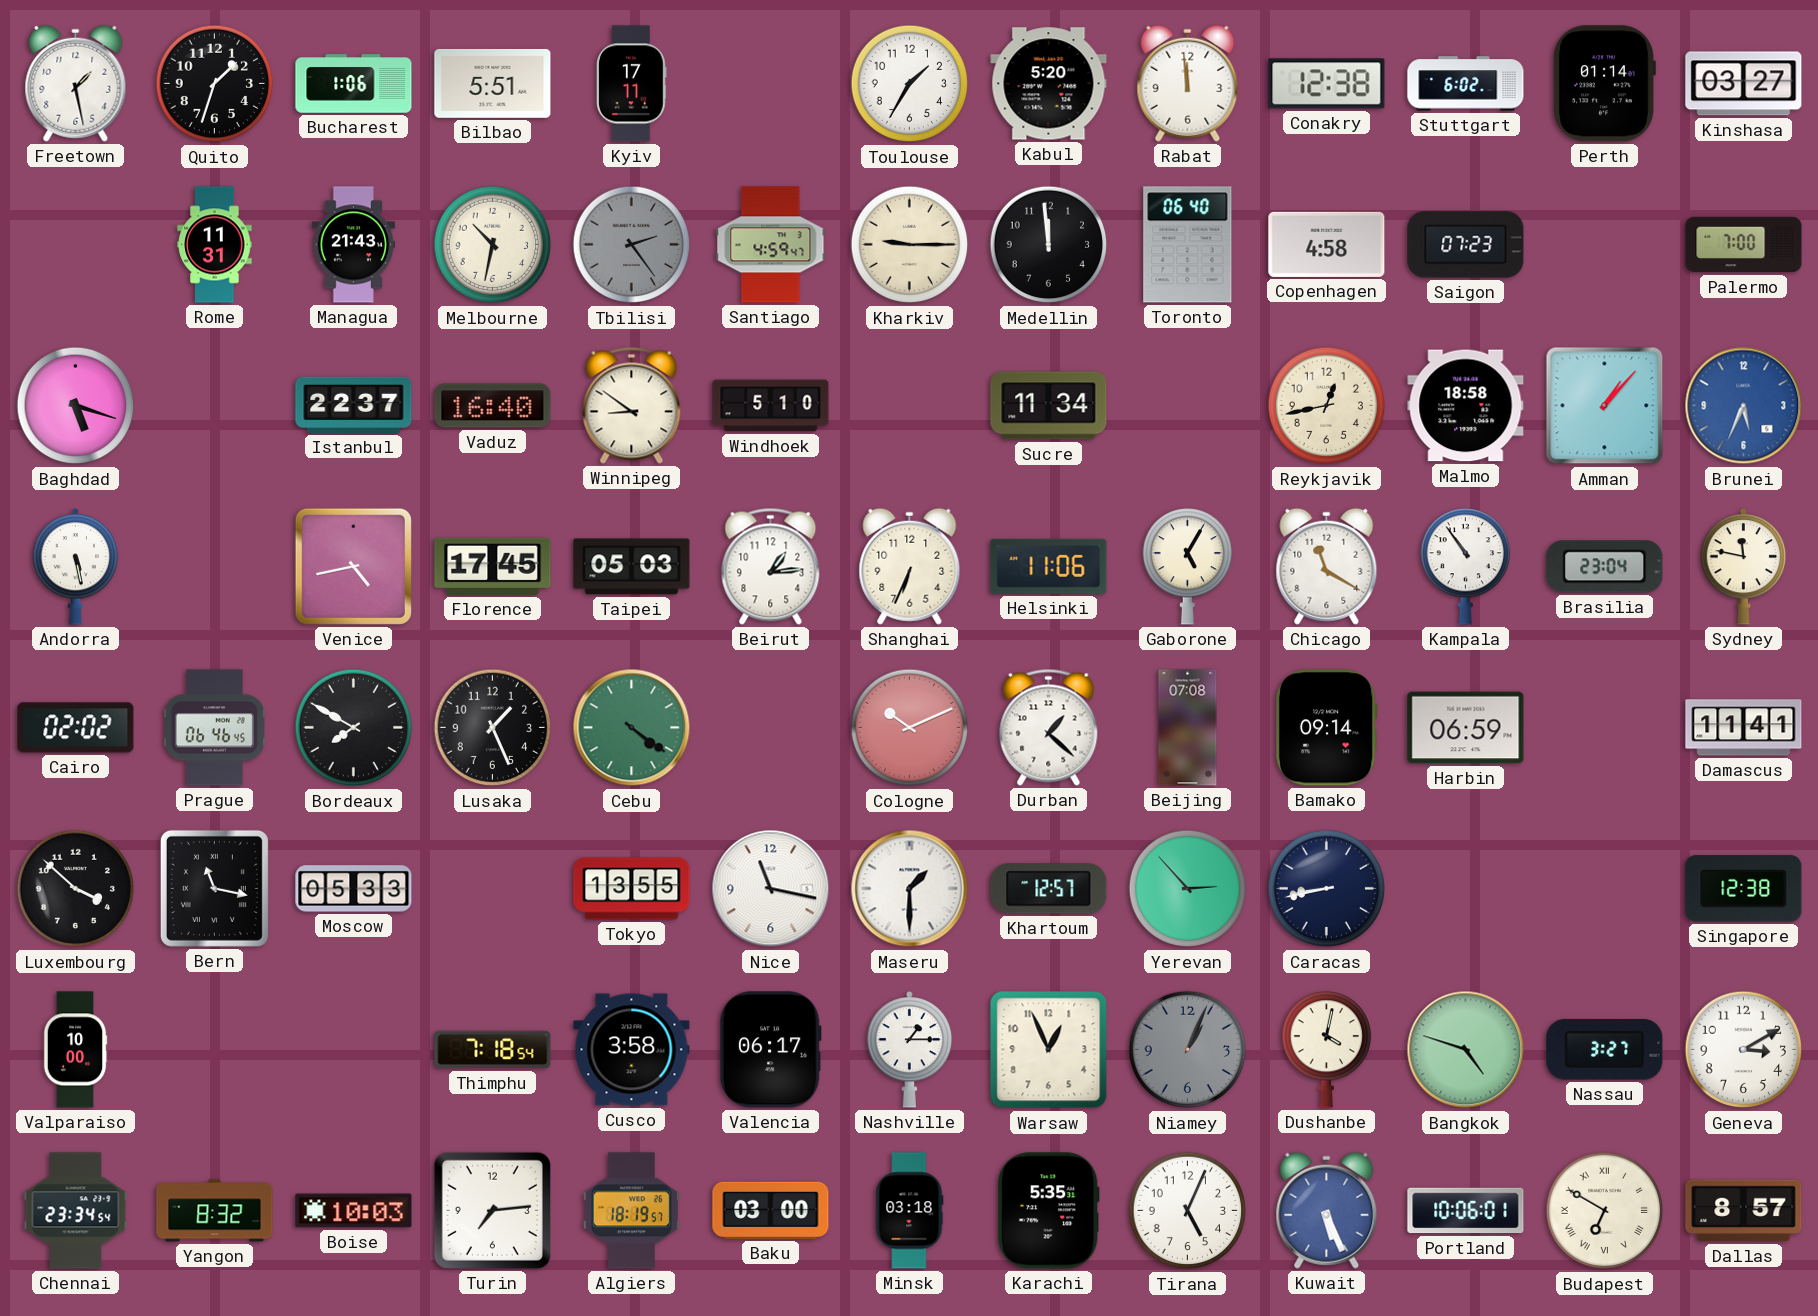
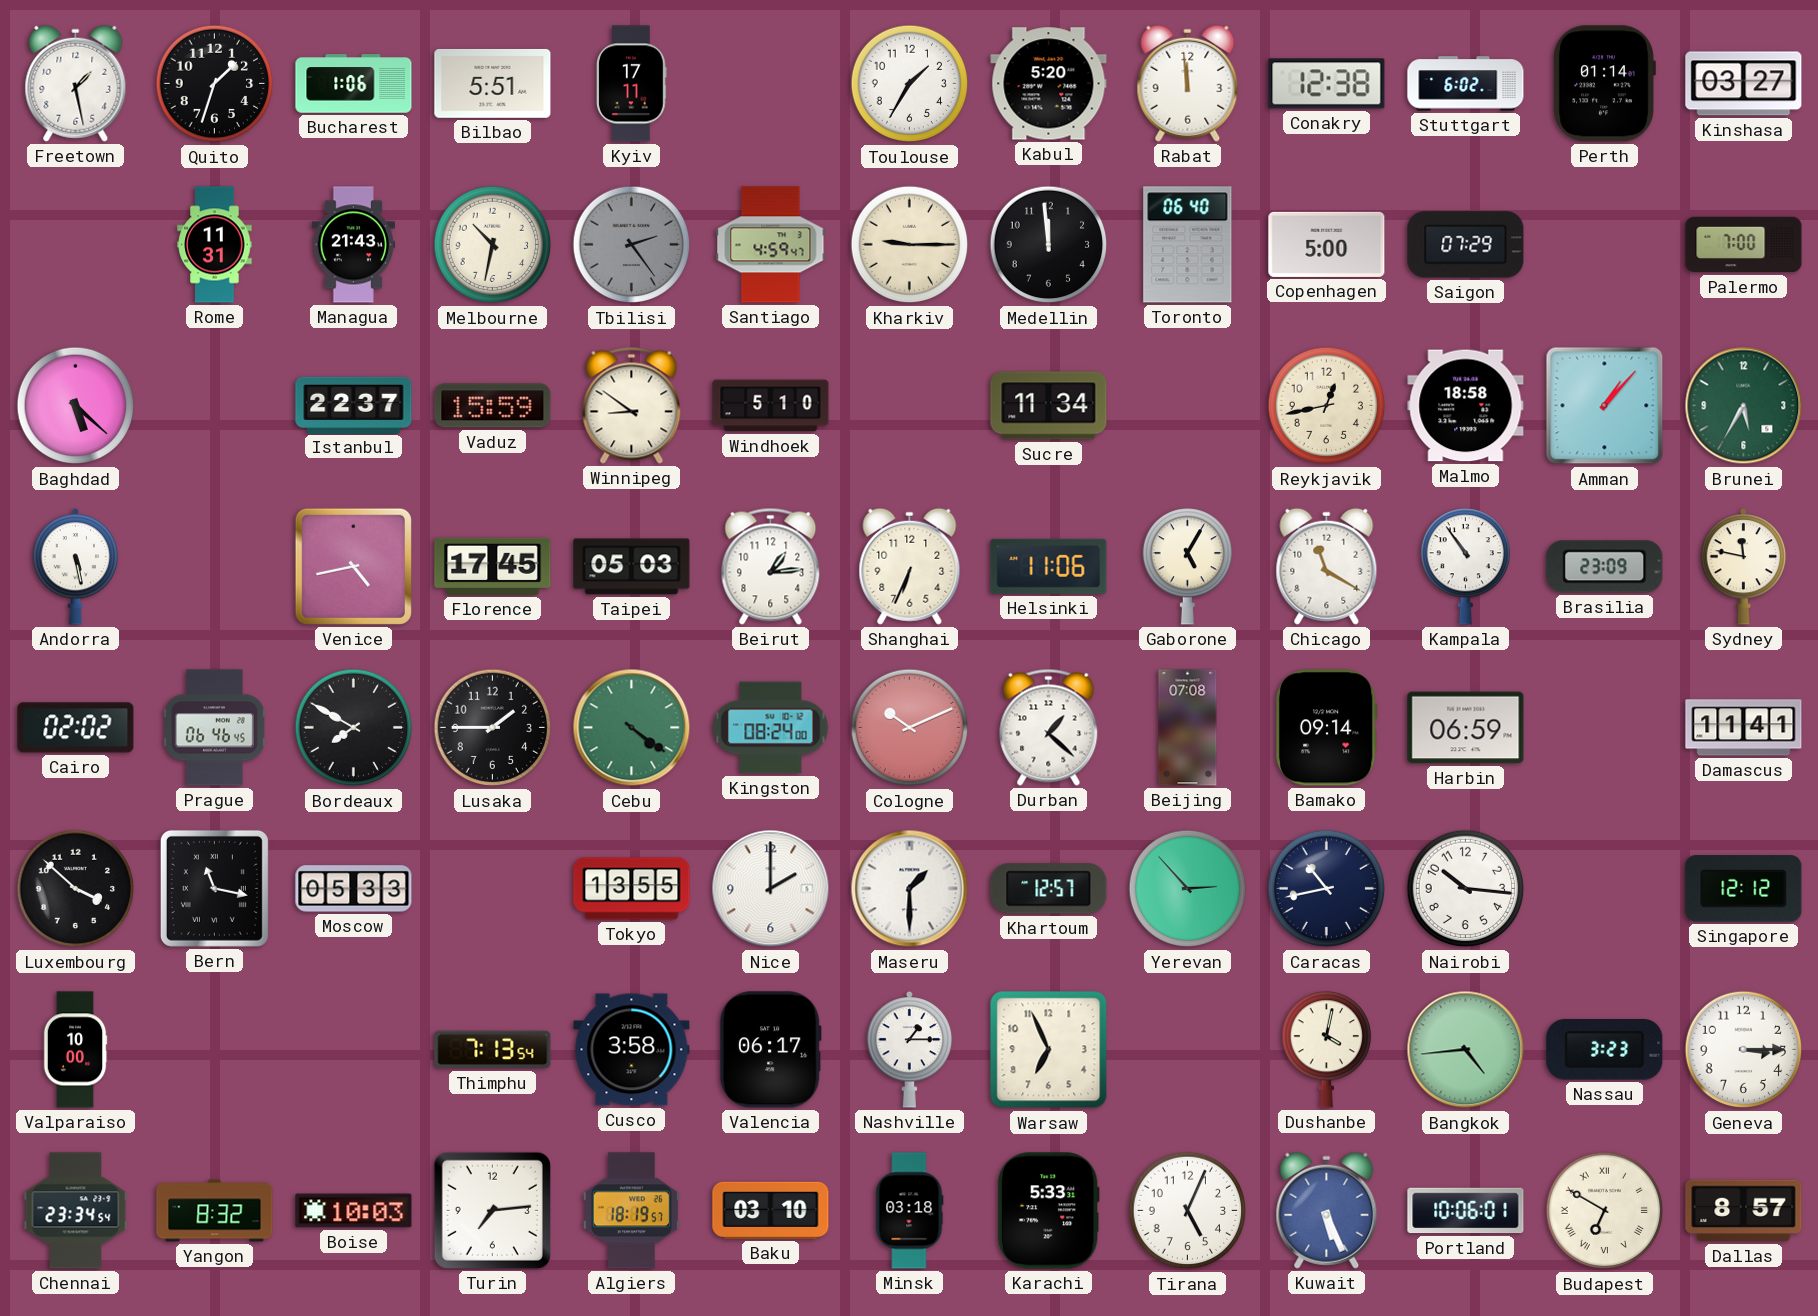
Copenhagen: 4:58 -> 5:00
Saigon: 07:23 -> 07:29
Baghdad: 5:18 -> 5:22
Vaduz: 16:40 -> 15:59
Brunei: 5:34 -> 5:35
Brunei dial: blue -> green
Brasilia: 23:04 -> 23:09
Lusaka: 1:26 -> 1:45
Kingston: none -> 08:24
Nice: 11:17 -> 2:00
Caracas: 8:43 -> 10:43
Nairobi: none -> 10:16
Singapore: 12:38 -> 12:12
Thimphu: 7:18 -> 7:13
Warsaw: 12:56 -> 6:56
Niamey: 1:04 -> none
Bangkok: 4:48 -> 4:44
Nassau: 3:27 -> 3:23
Geneva: 3:10 -> 3:15
Baku: 03:00 -> 03:10
Karachi: 5:35 -> 5:33
